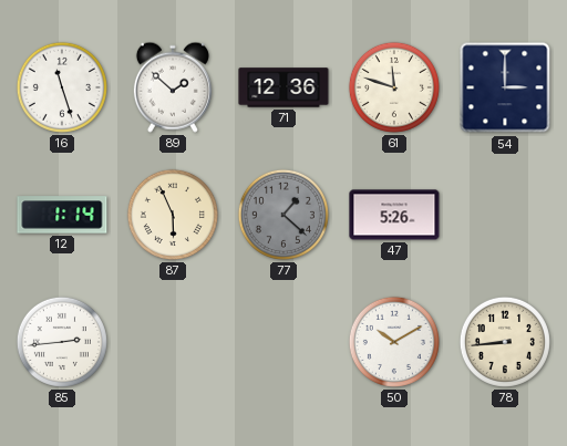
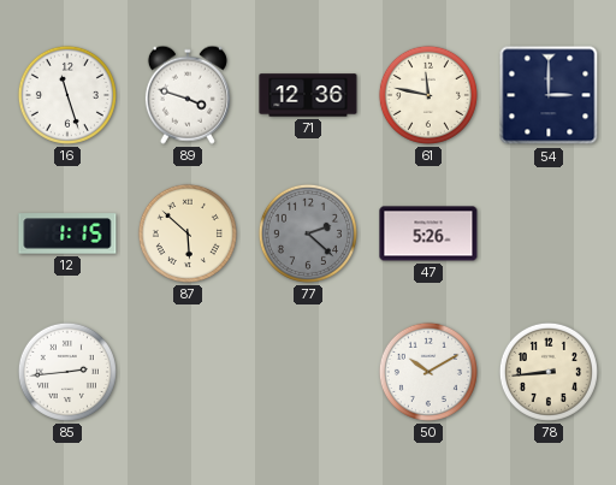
89: 1:52 -> 3:48
61: 11:48 -> 11:47
12: 1:14 -> 1:15
87: 5:56 -> 5:52
77: 1:22 -> 2:22
